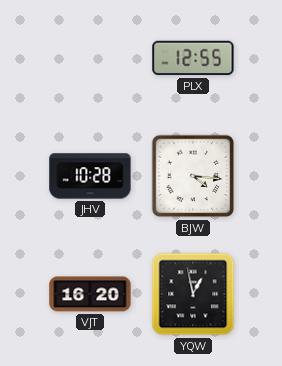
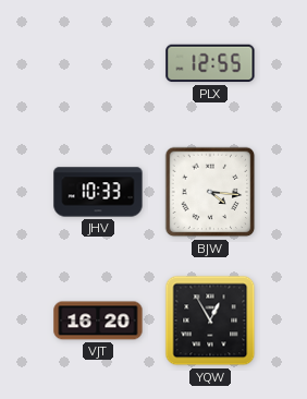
JHV: 10:28 -> 10:33
YQW: 12:58 -> 12:55
